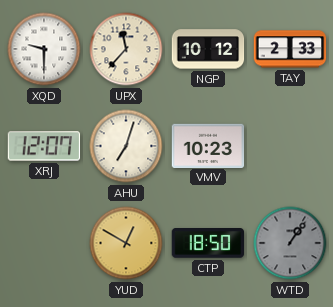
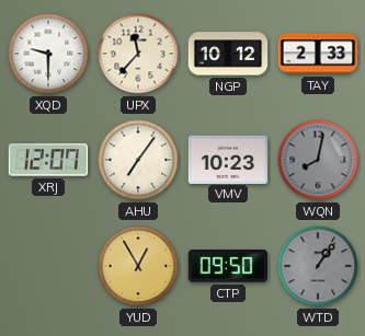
AHU: 7:03 -> 7:06
WQN: none -> 8:02
YUD: 12:50 -> 12:55
CTP: 18:50 -> 09:50
